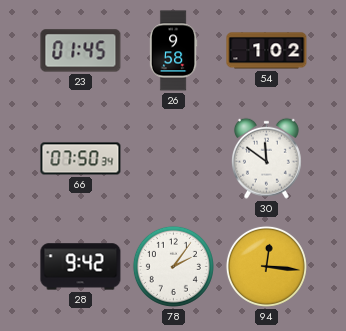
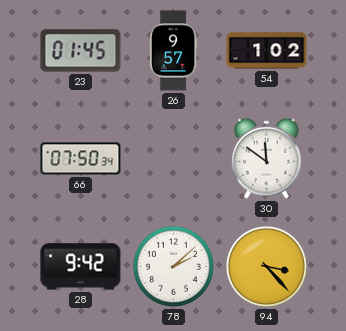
26: 9:58 -> 9:57
78: 2:06 -> 2:08
94: 12:16 -> 3:23
